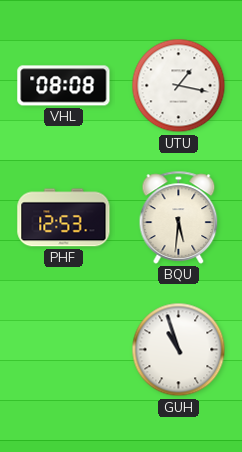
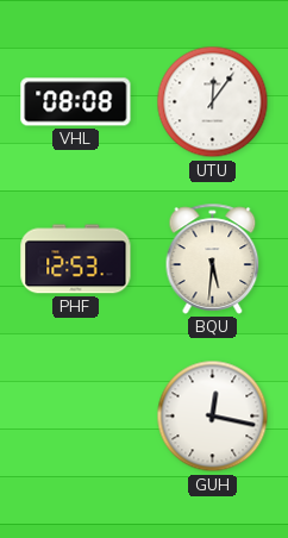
UTU: 1:17 -> 12:06
GUH: 10:57 -> 12:17
